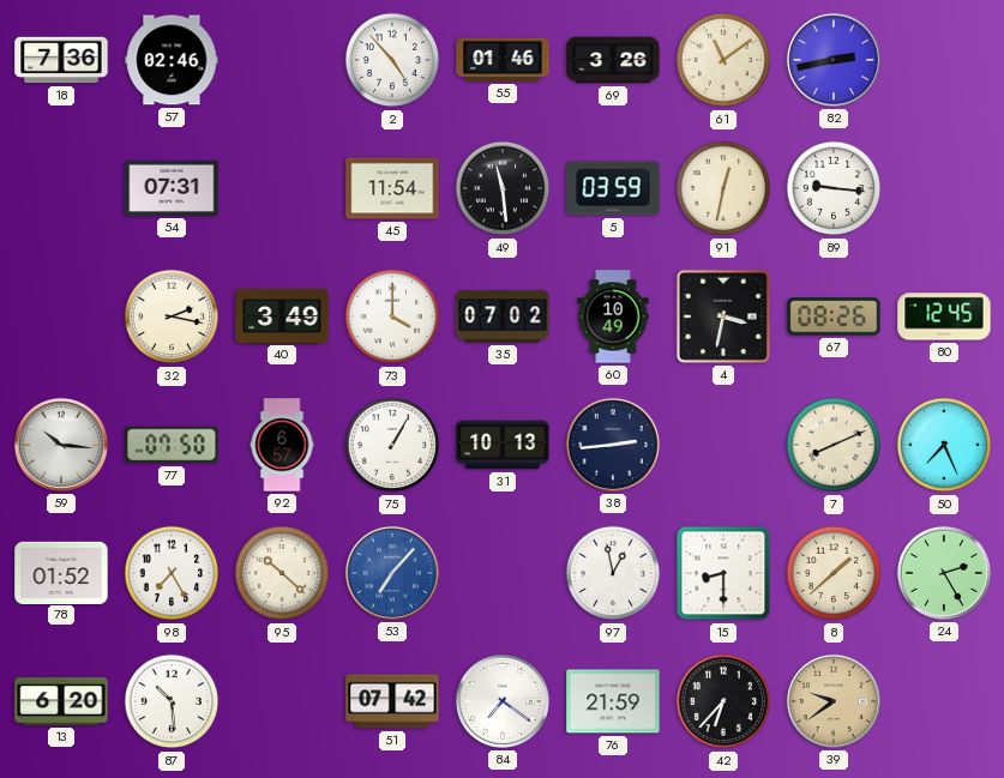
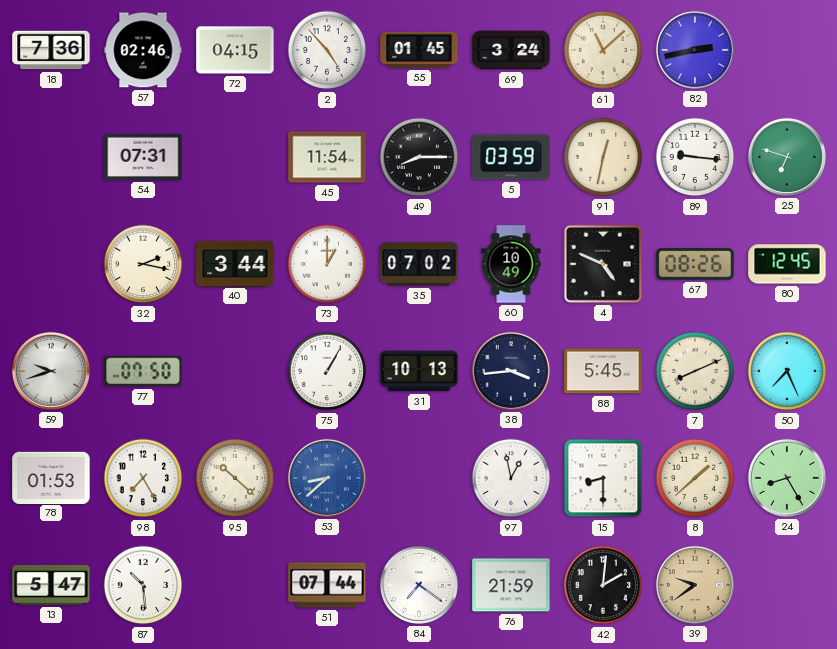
72: none -> 04:15
55: 01:46 -> 01:45
69: 3:26 -> 3:24
61: 11:09 -> 11:08
49: 11:29 -> 8:15
25: none -> 6:48
40: 3:49 -> 3:44
73: 4:00 -> 1:00
4: 3:32 -> 4:49
59: 10:16 -> 9:42
92: 6:57 -> none
38: 2:44 -> 3:44
88: none -> 5:45
78: 01:52 -> 01:53
53: 7:07 -> 8:38
24: 2:25 -> 8:25
13: 6:20 -> 5:47
51: 07:42 -> 07:44
42: 6:37 -> 2:01
